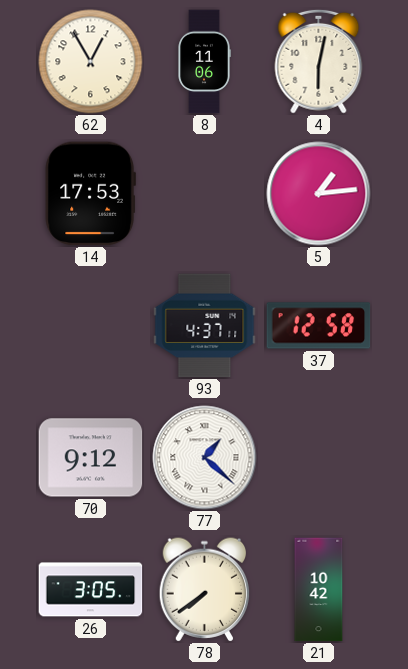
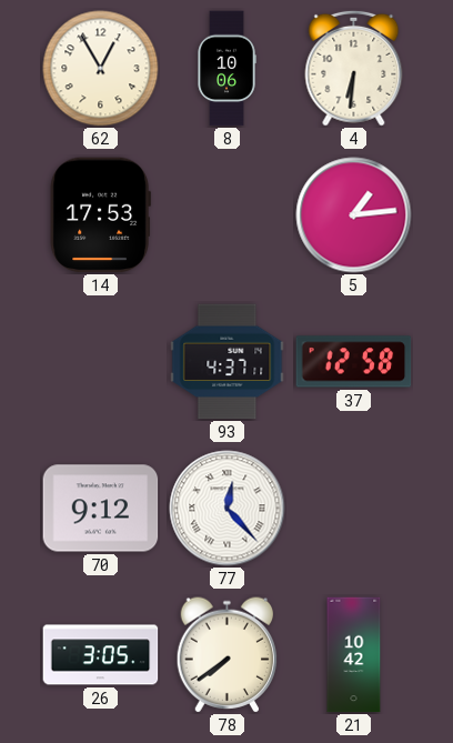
8: 11:06 -> 10:06
4: 6:02 -> 6:31
77: 1:22 -> 12:23
